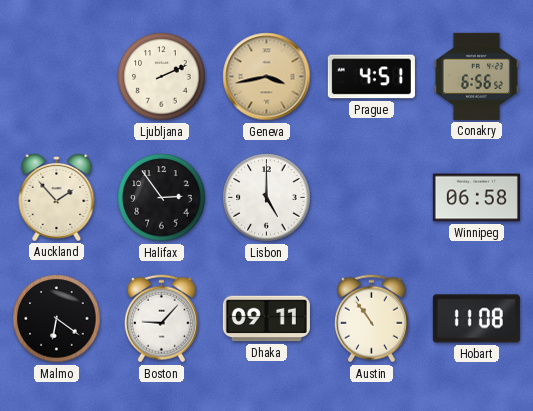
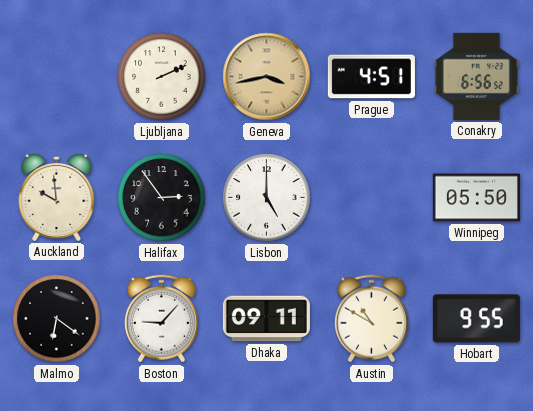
Auckland: 1:53 -> 9:59
Winnipeg: 06:58 -> 05:50
Austin: 10:54 -> 10:50
Hobart: 11:08 -> 9:55
